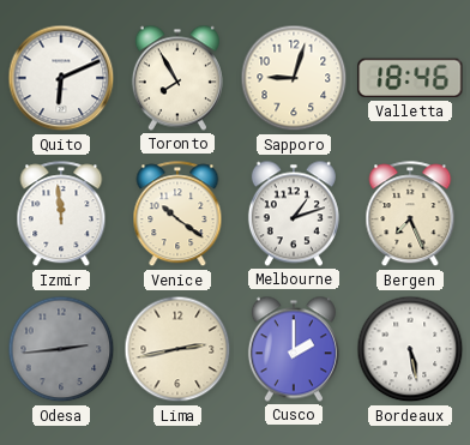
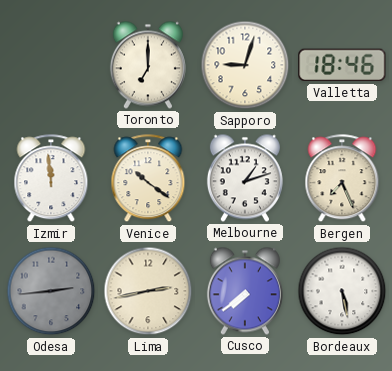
Quito: 6:11 -> none
Toronto: 7:55 -> 7:00
Cusco: 2:00 -> 7:39
